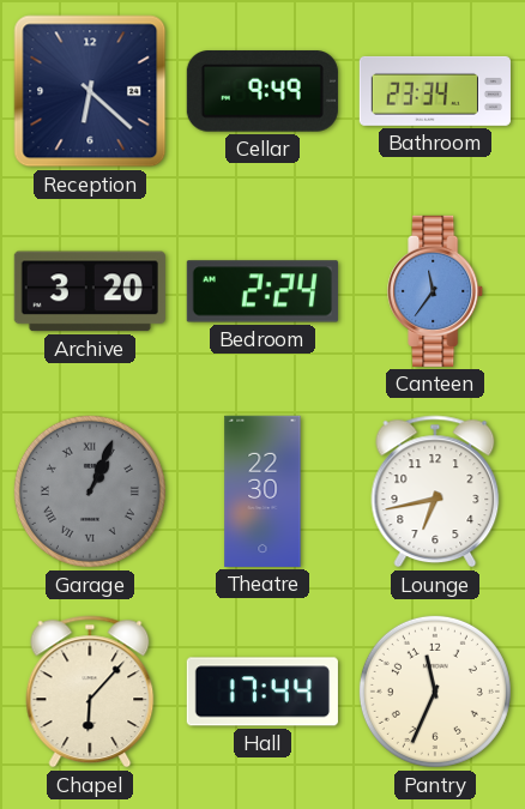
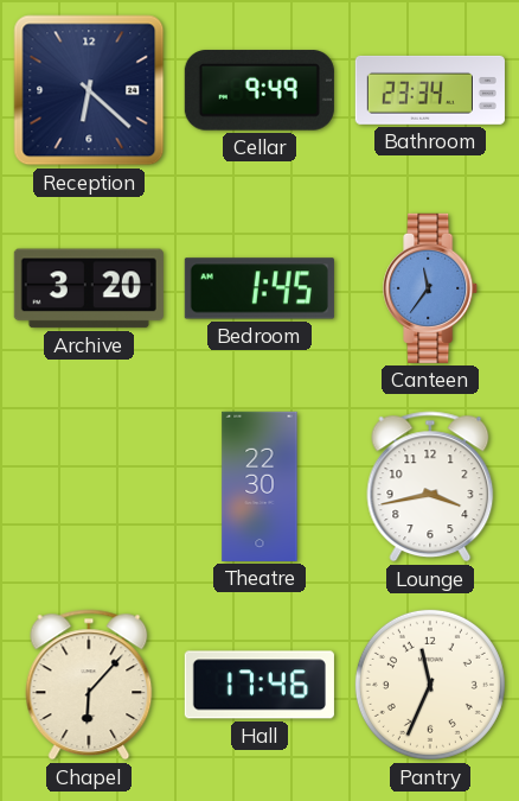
Bedroom: 2:24 -> 1:45
Garage: 1:04 -> none
Lounge: 6:43 -> 3:43
Hall: 17:44 -> 17:46
